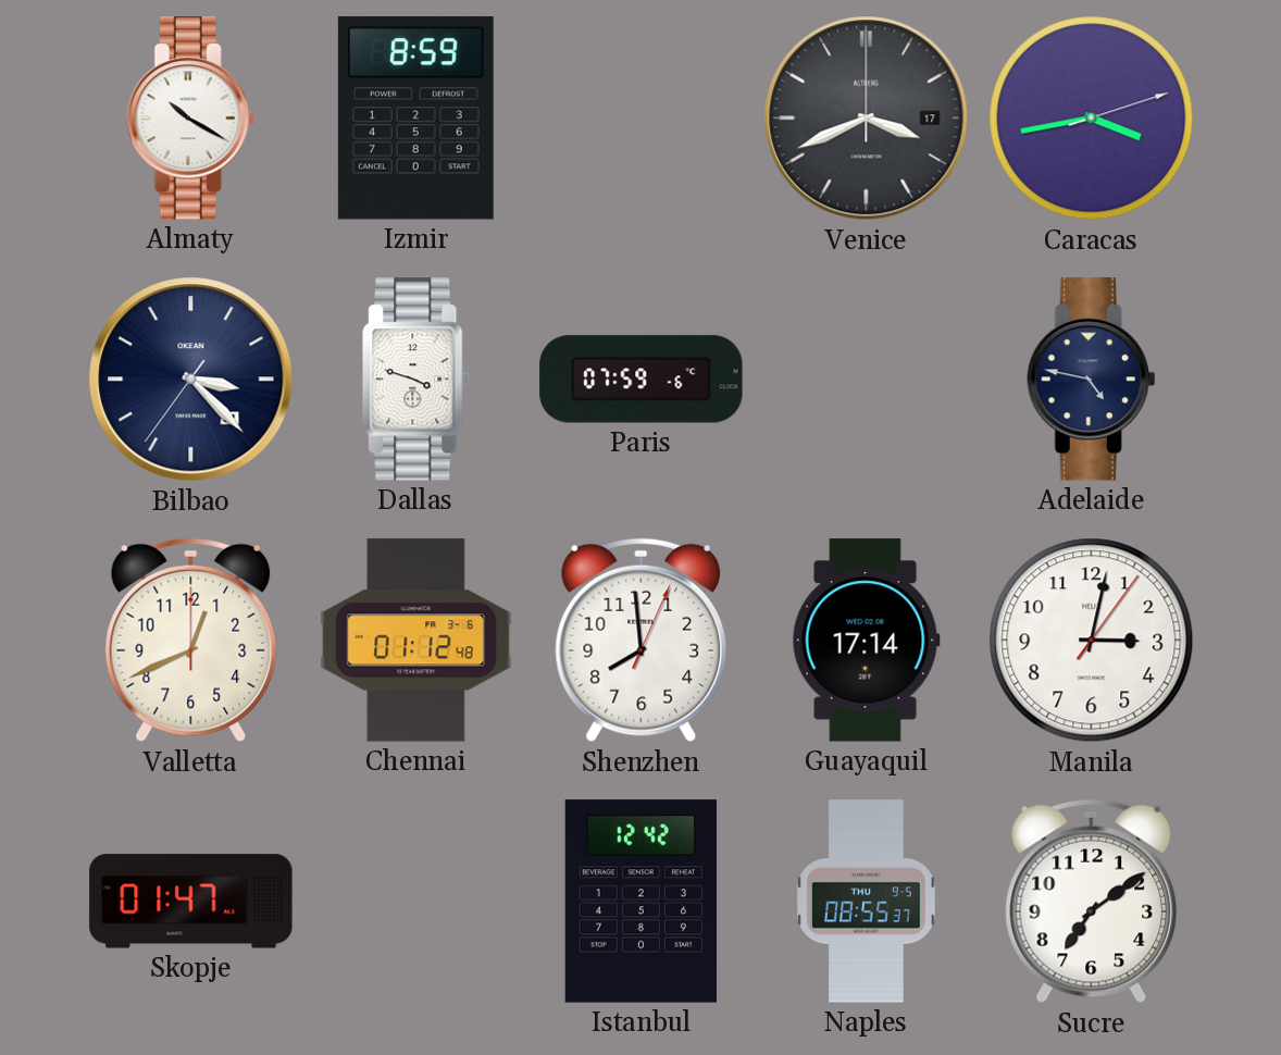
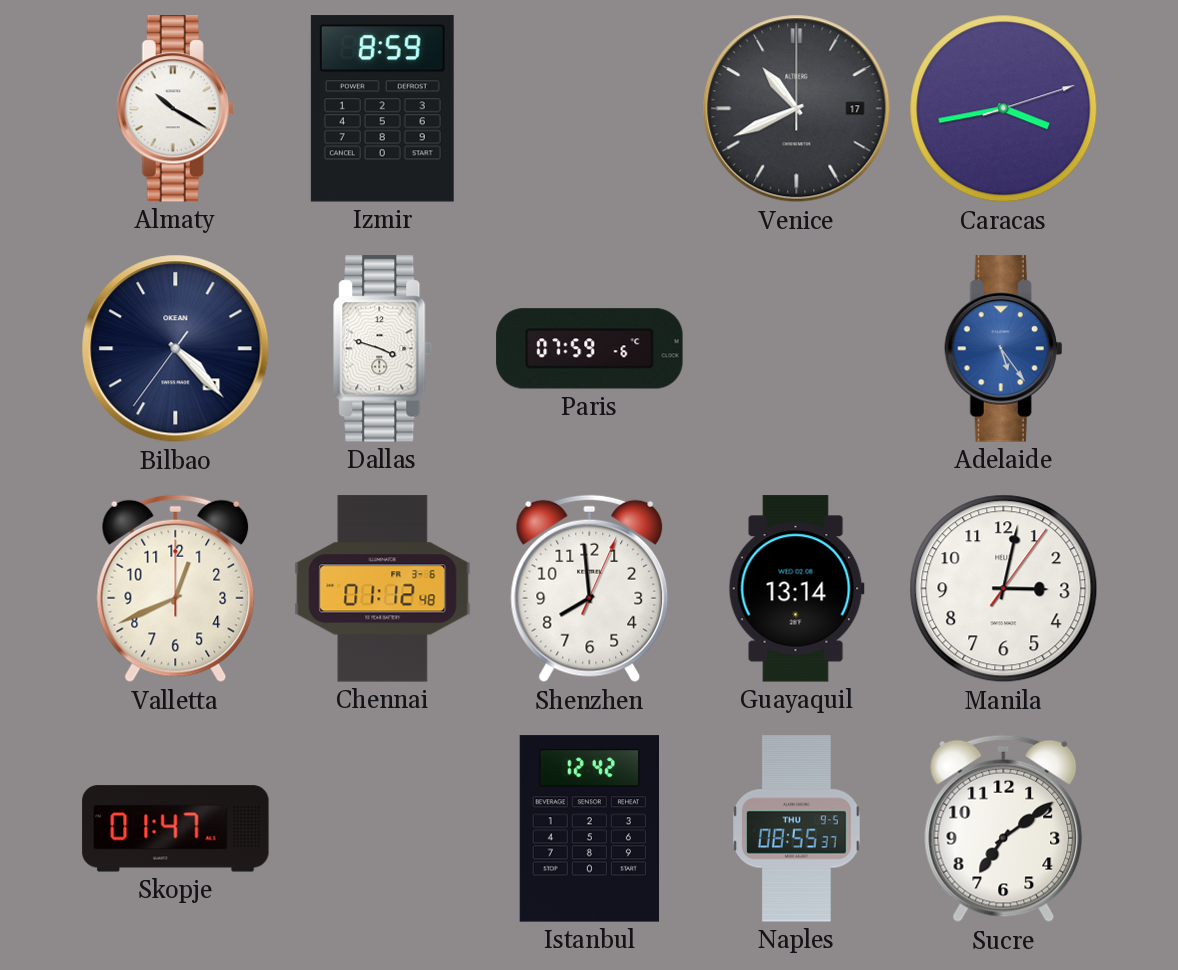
Venice: 3:41 -> 10:41
Bilbao: 3:22 -> 4:22
Adelaide: 4:47 -> 5:24
Adelaide dial: navy -> blue
Guayaquil: 17:14 -> 13:14
